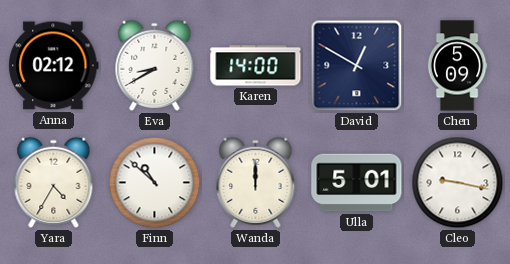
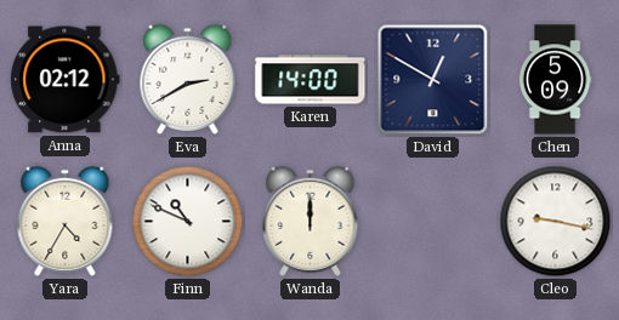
Eva: 8:40 -> 2:40
Finn: 10:52 -> 10:49
Ulla: 5:01 -> none
